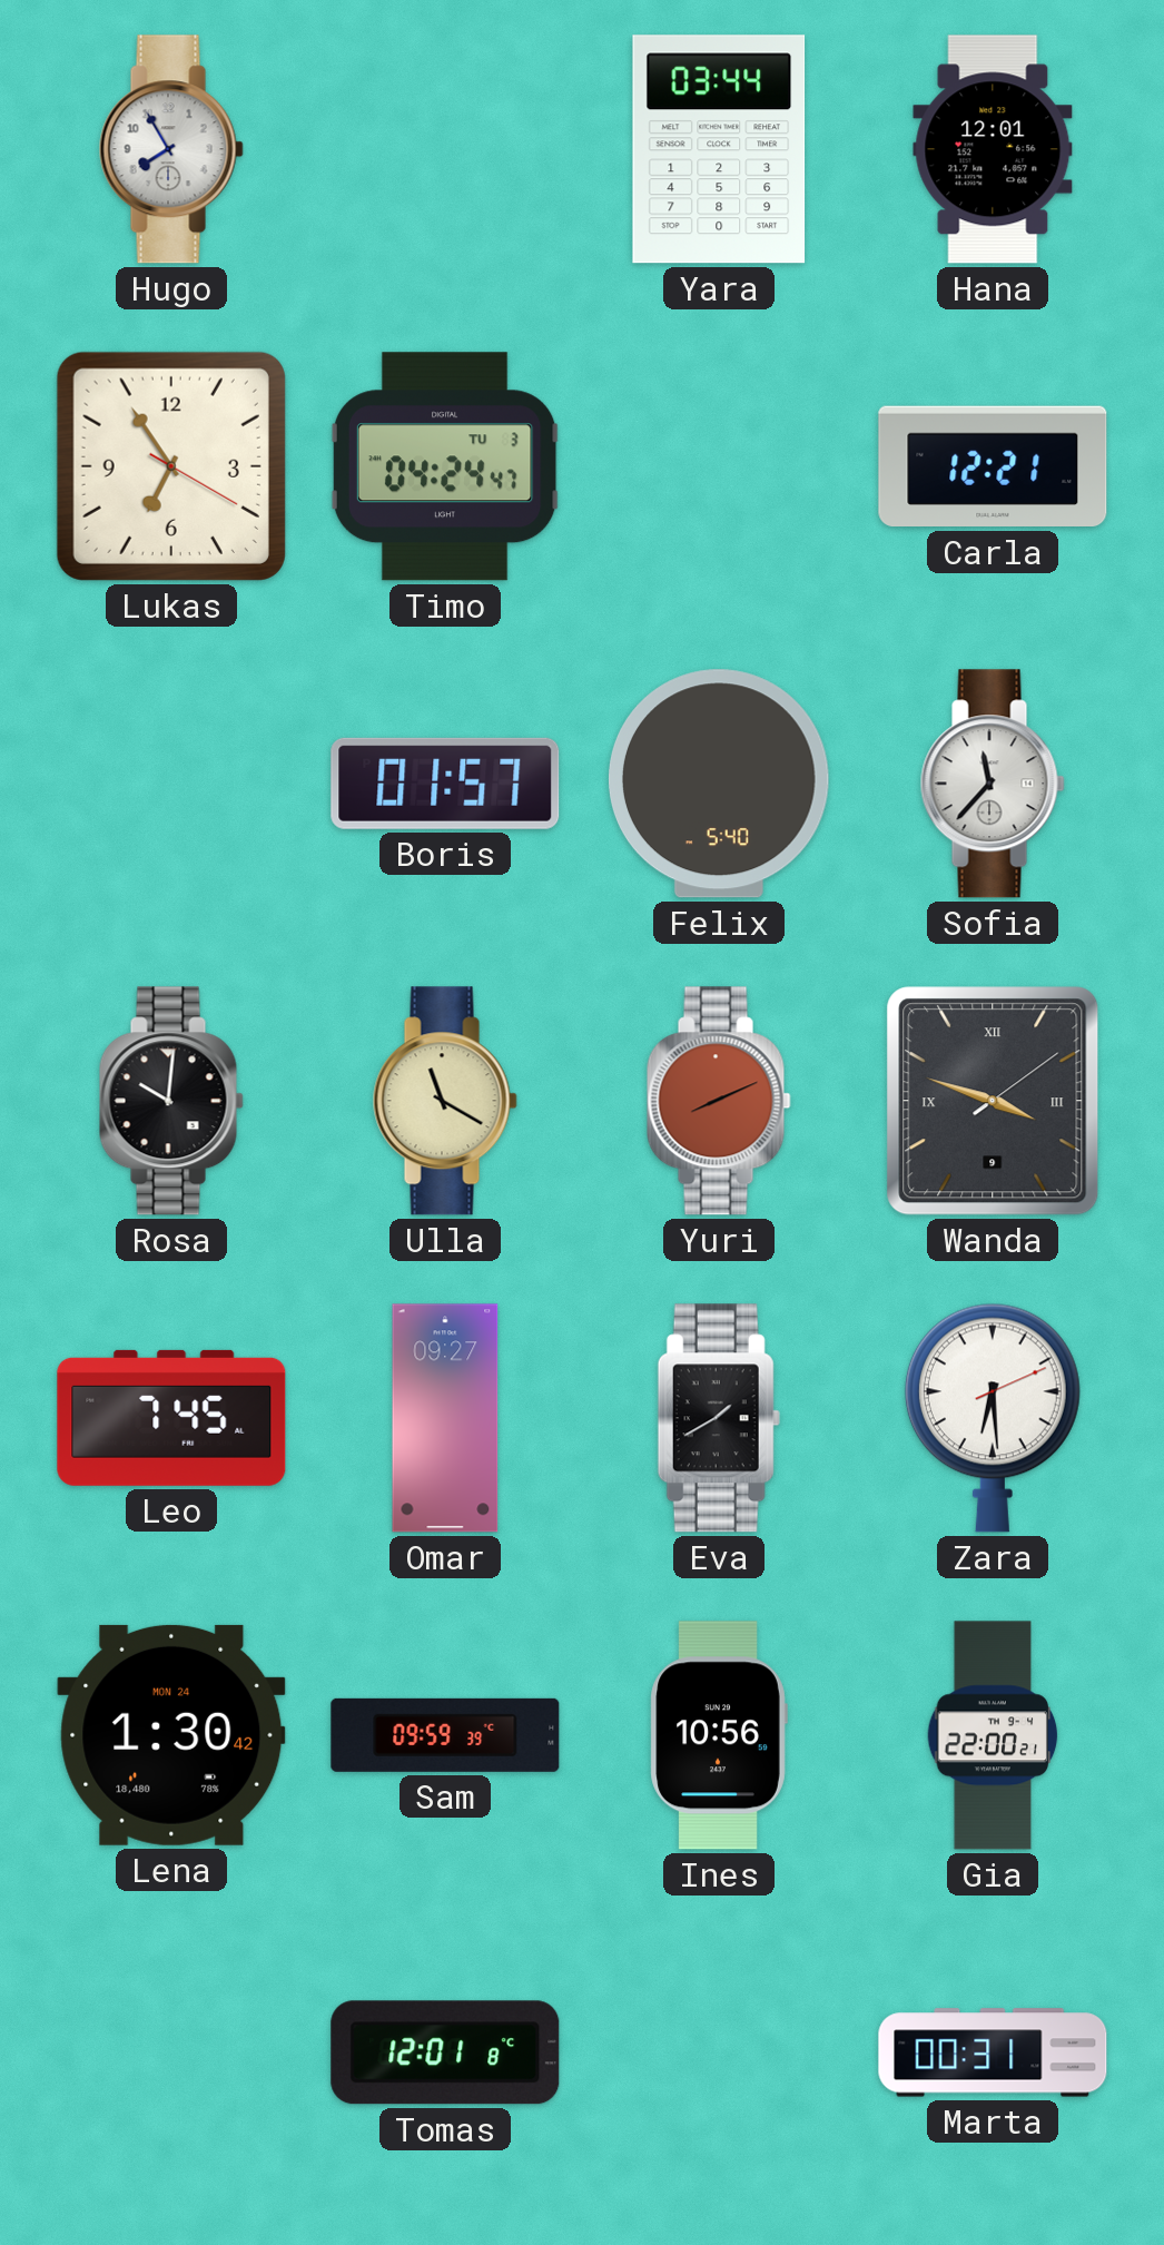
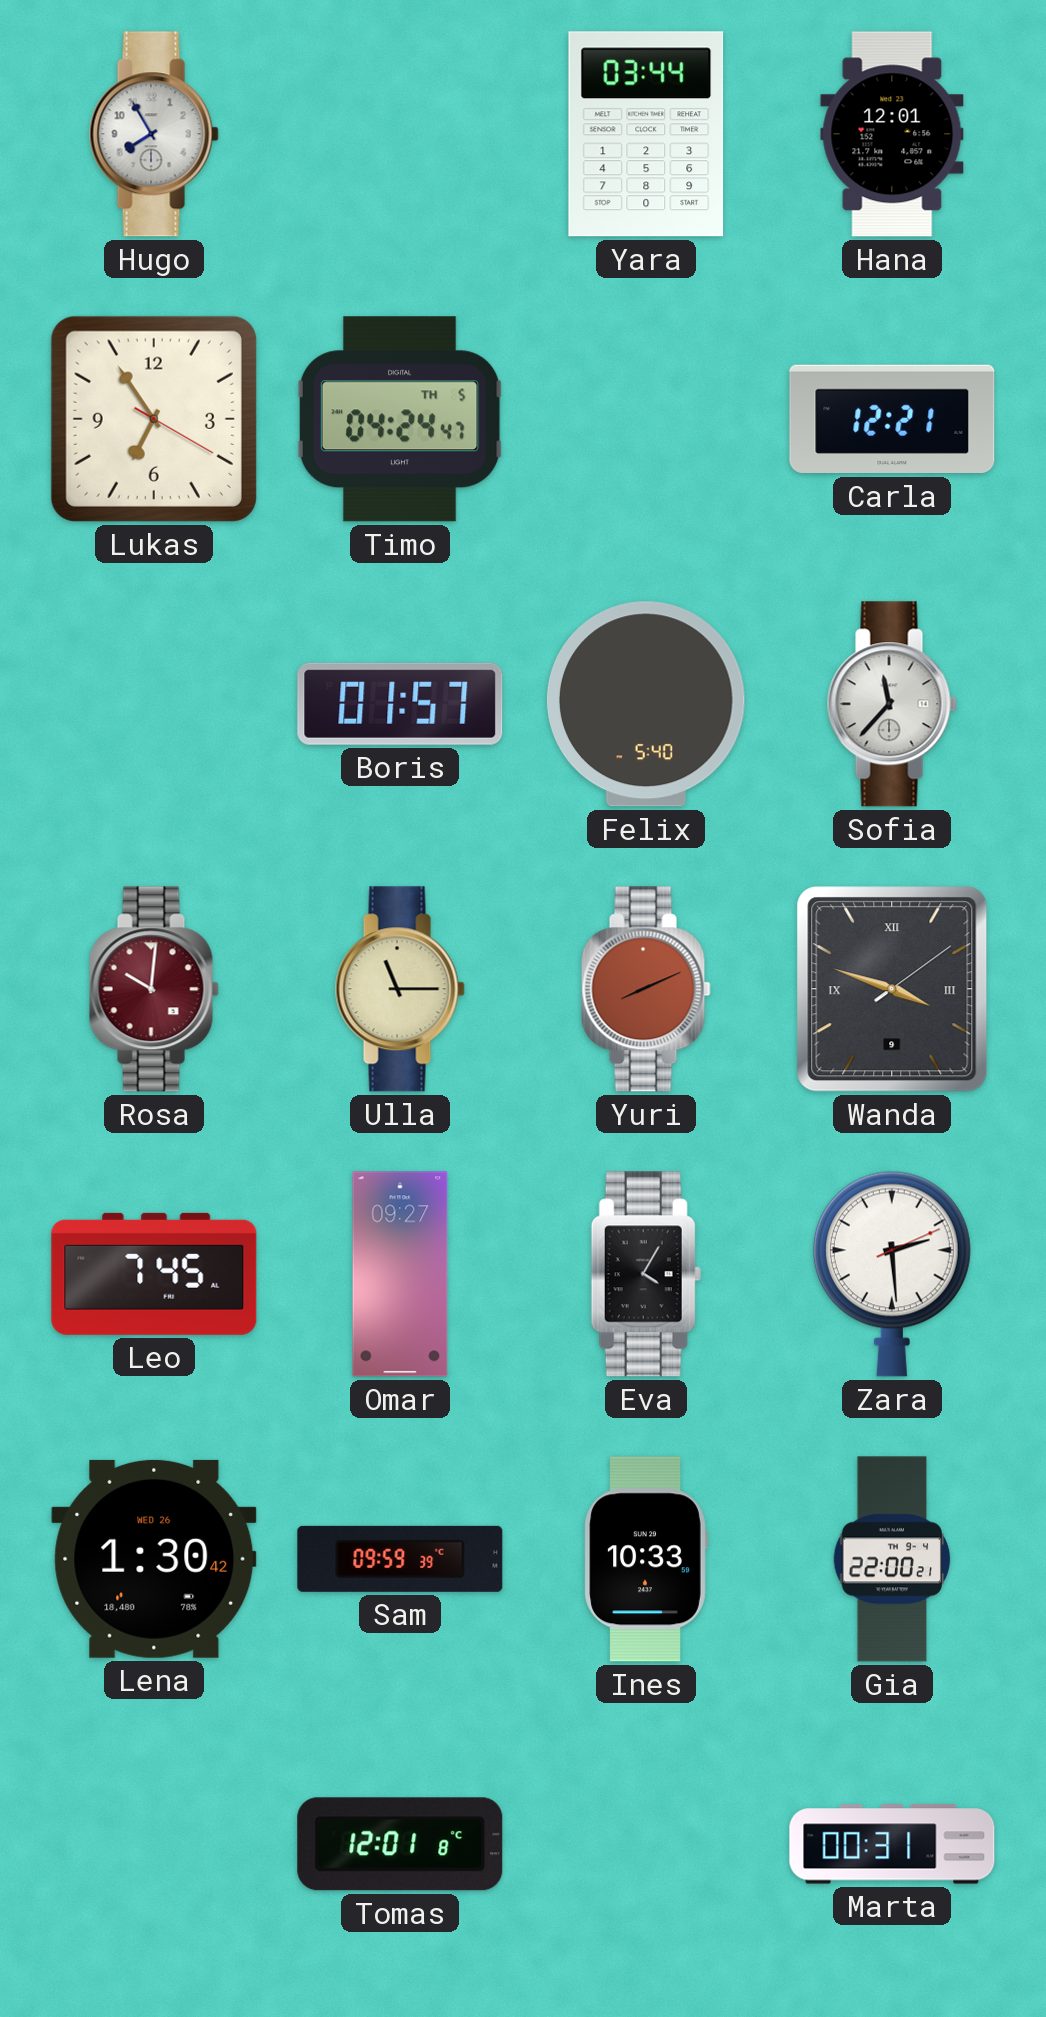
Timo date: TU 3 -> TH 5
Rosa dial: black -> burgundy
Ulla: 11:20 -> 11:15
Eva: 1:40 -> 4:05
Zara: 6:29 -> 2:29
Lena date: MON 24 -> WED 26
Ines: 10:56 -> 10:33
